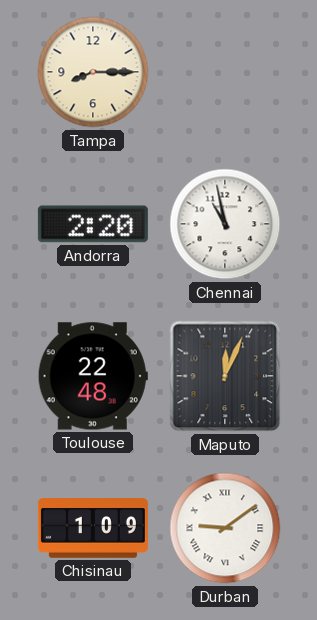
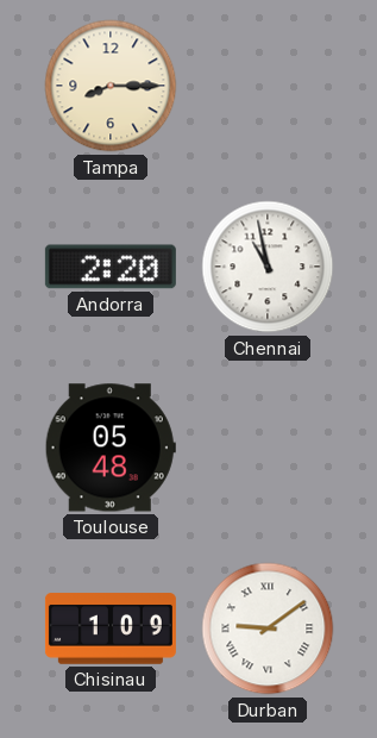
Toulouse: 22:48 -> 05:48
Maputo: 12:04 -> none
